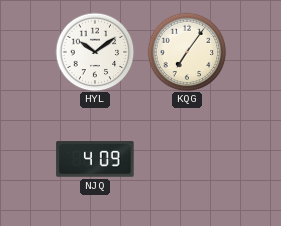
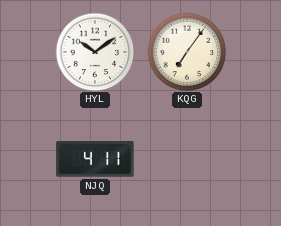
NJQ: 4:09 -> 4:11
